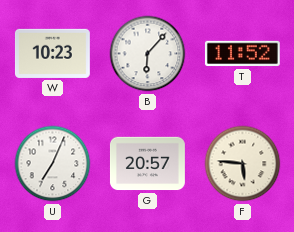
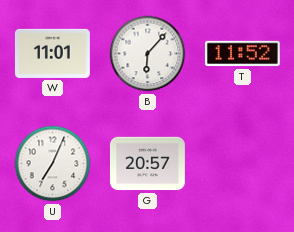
W: 10:23 -> 11:01
F: 5:46 -> none
